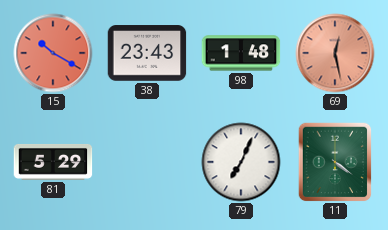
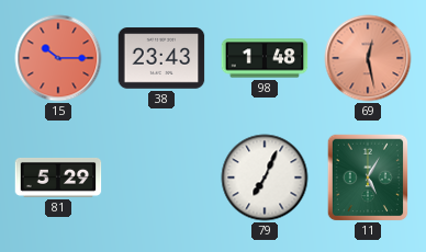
15: 10:20 -> 10:15
11: 4:21 -> 5:05
